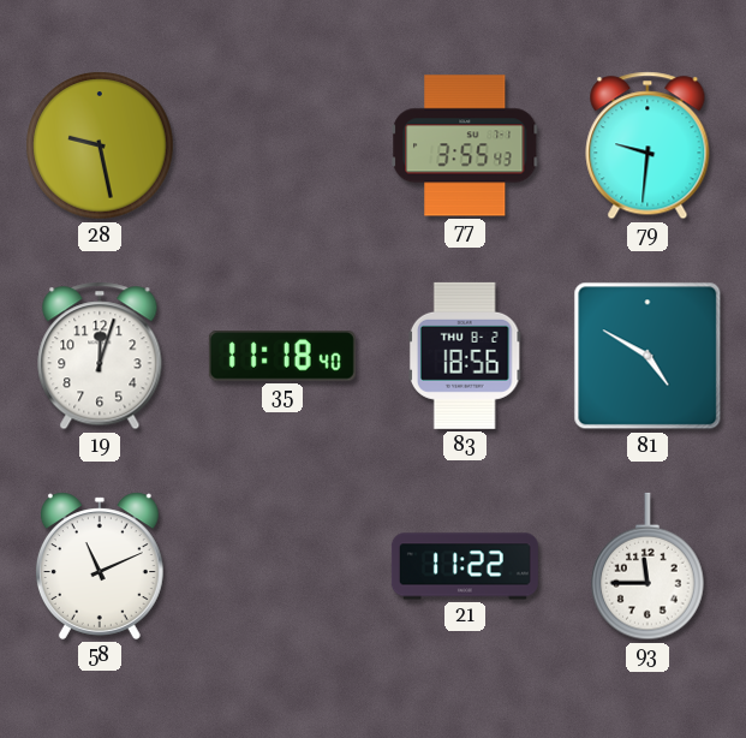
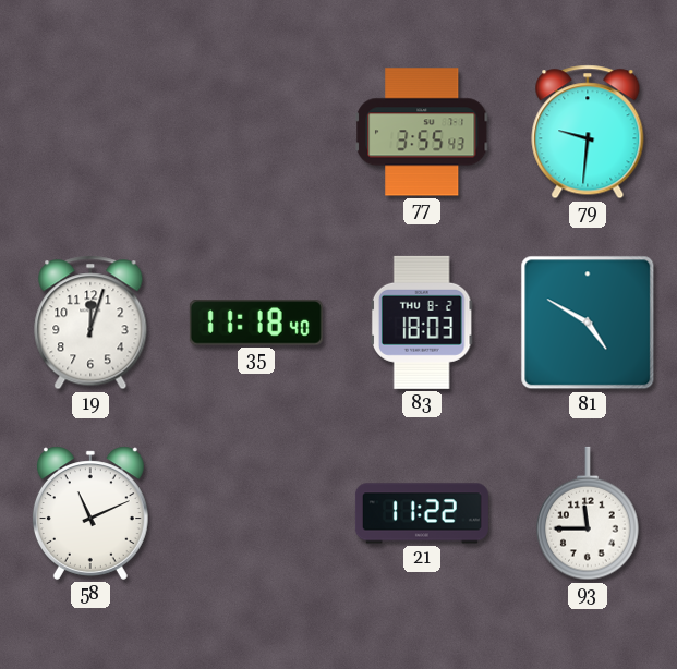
28: 9:28 -> none
83: 18:56 -> 18:03
